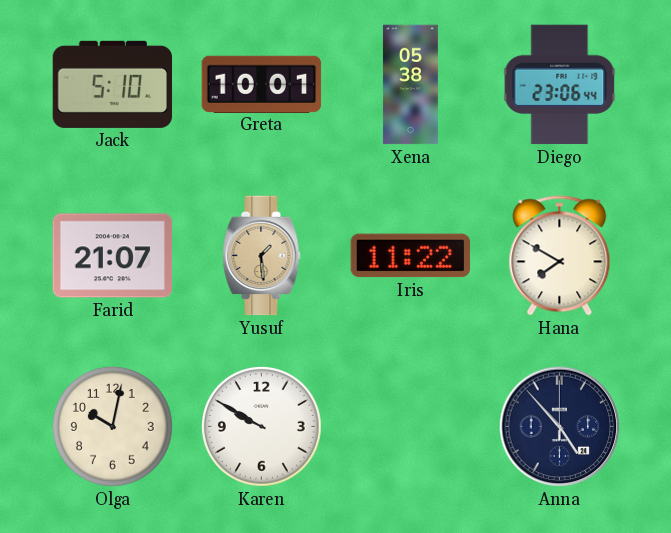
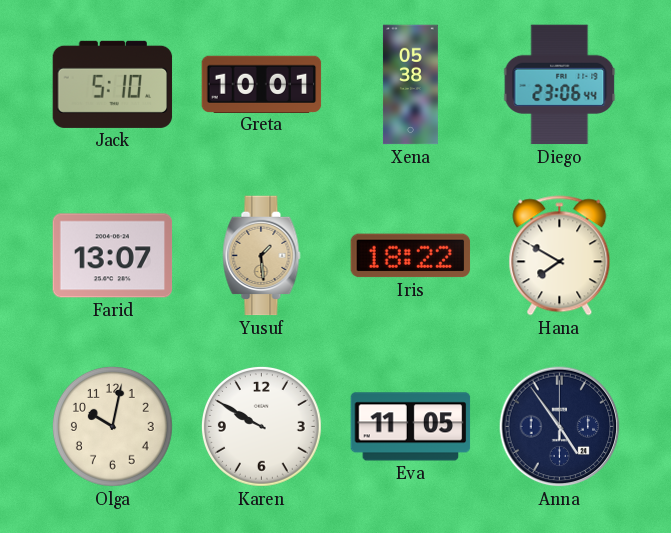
Farid: 21:07 -> 13:07
Iris: 11:22 -> 18:22
Eva: none -> 11:05
Anna: 4:53 -> 4:54
